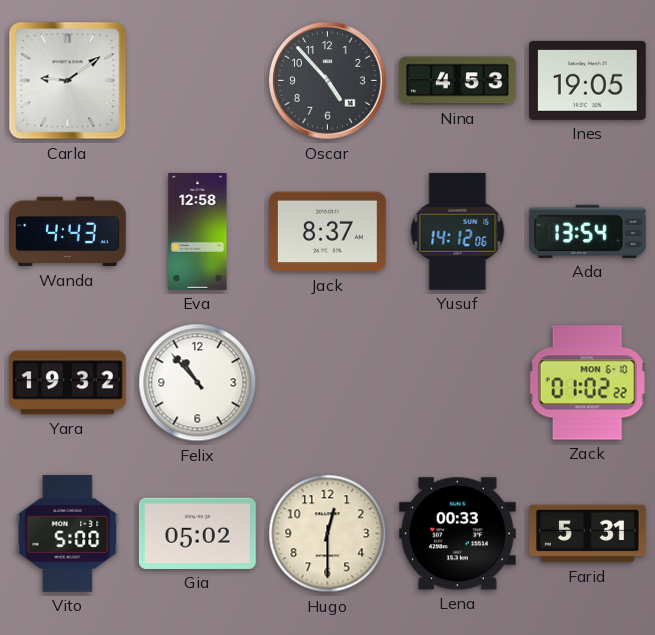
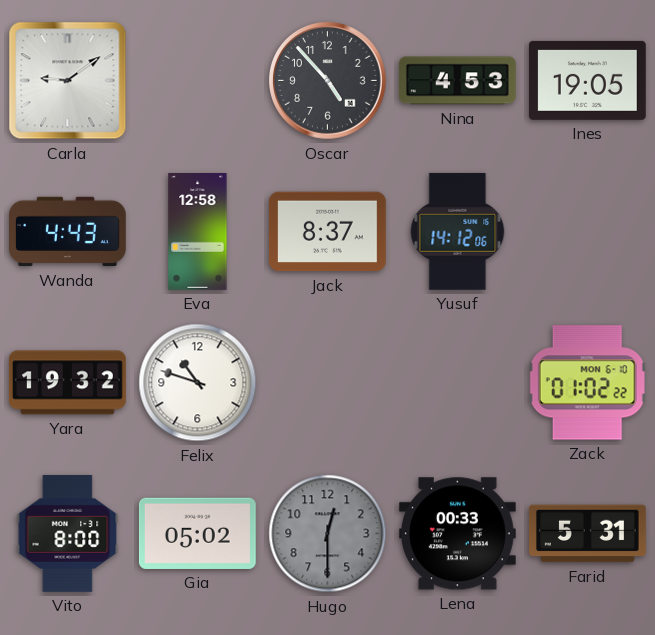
Ada: 13:54 -> none
Felix: 10:53 -> 10:48
Vito: 5:00 -> 8:00
Hugo dial: cream -> grey
